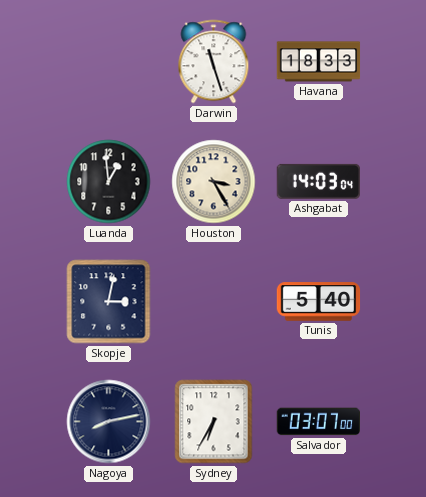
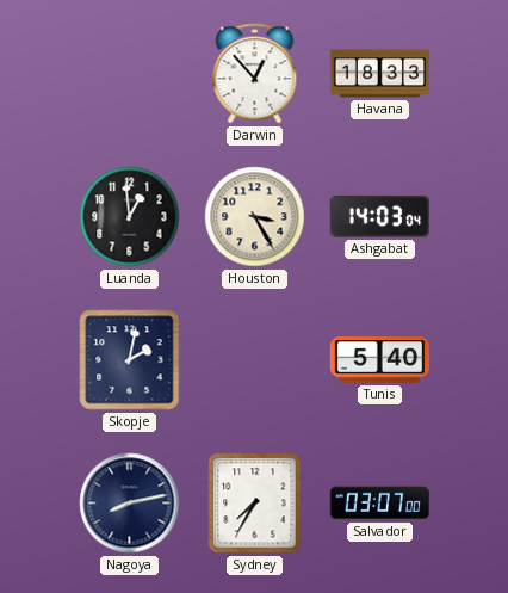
Darwin: 11:27 -> 12:53
Skopje: 3:02 -> 2:02
Sydney: 6:35 -> 7:35
